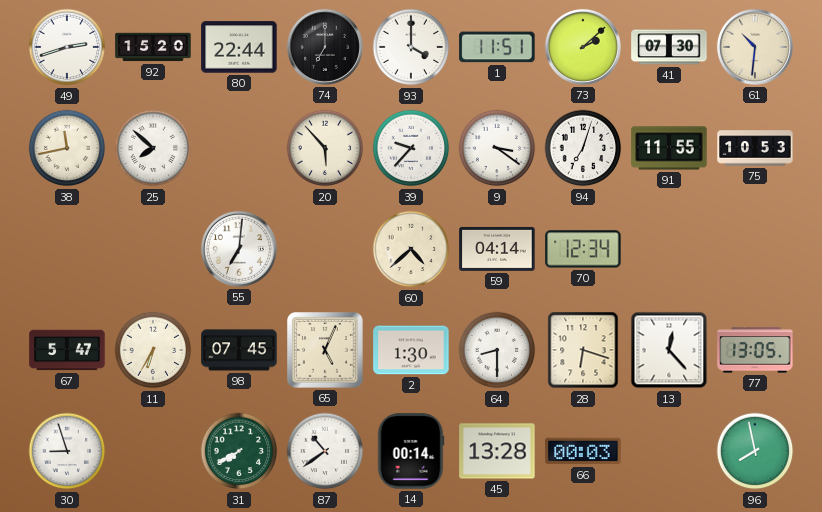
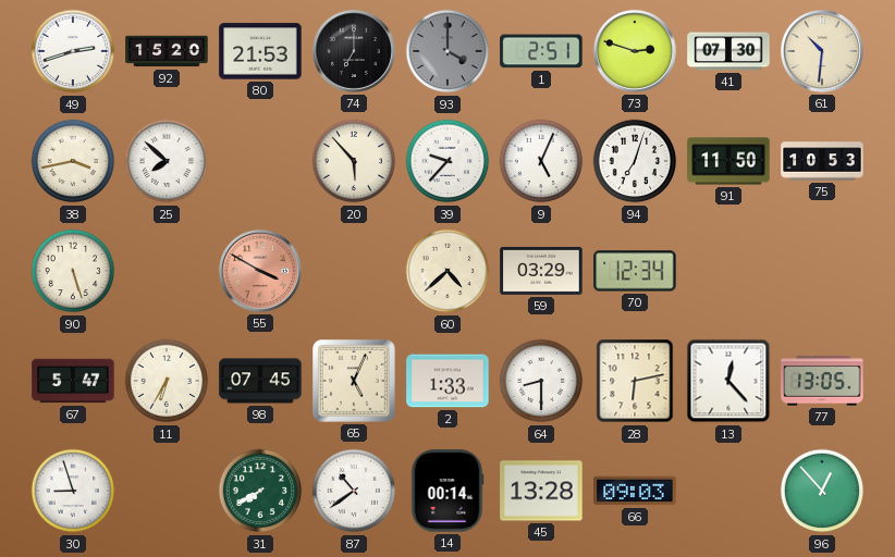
80: 22:44 -> 21:53
93 dial: white -> grey
1: 11:51 -> 2:51
73: 2:08 -> 2:48
38: 11:43 -> 3:43
9: 3:21 -> 5:04
91: 11:55 -> 11:50
90: none -> 5:27
55: 7:01 -> 3:50
55 dial: white -> salmon
59: 04:14 -> 03:29
2: 1:30 -> 1:33
28: 6:18 -> 6:13
66: 00:03 -> 09:03
96: 7:58 -> 12:53
